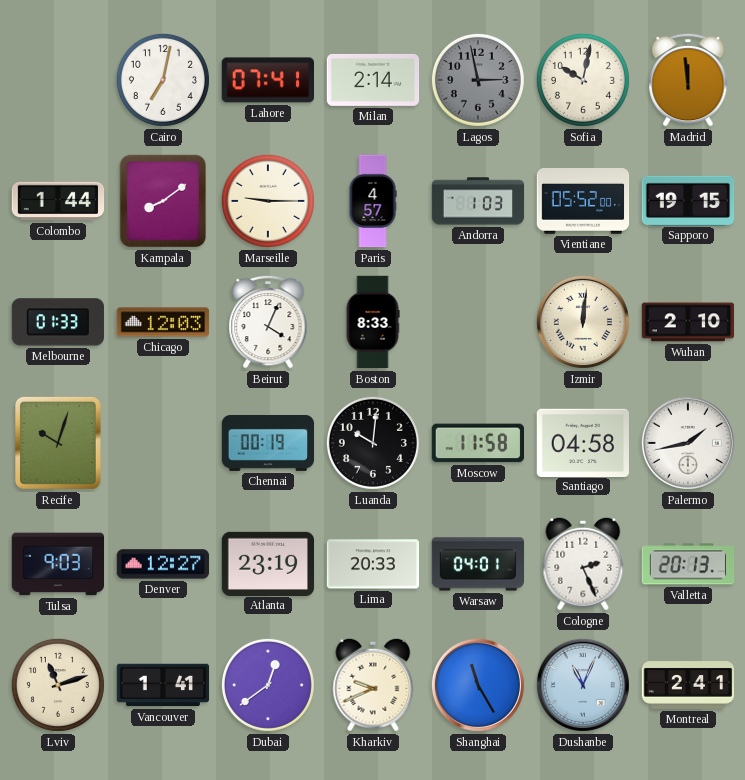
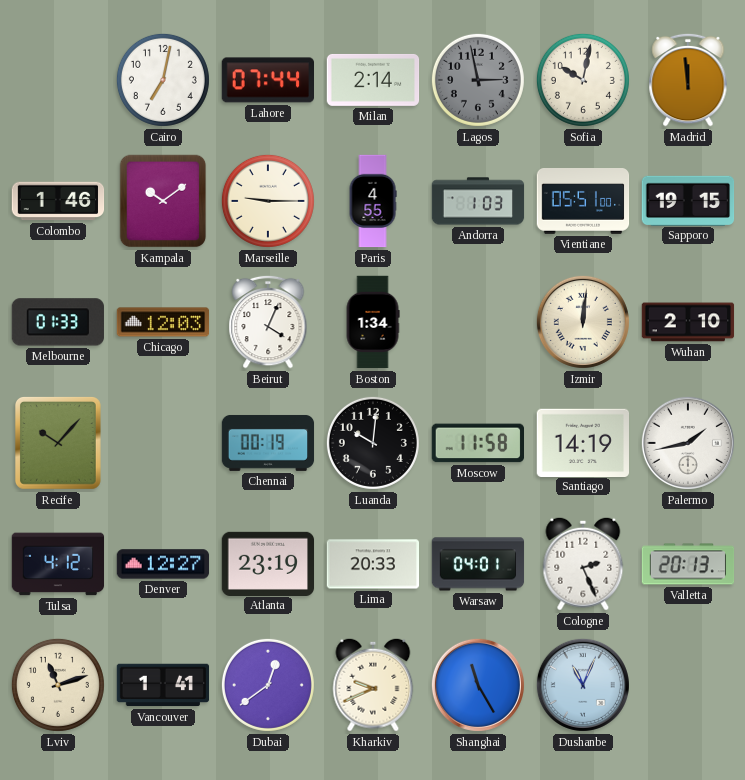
Lahore: 07:41 -> 07:44
Colombo: 1:44 -> 1:46
Kampala: 8:09 -> 10:09
Paris: 4:57 -> 4:55
Vientiane: 05:52 -> 05:51
Boston: 8:33 -> 1:34
Recife: 10:03 -> 10:07
Santiago: 04:58 -> 14:19
Tulsa: 9:03 -> 4:12
Montreal: 2:41 -> none
